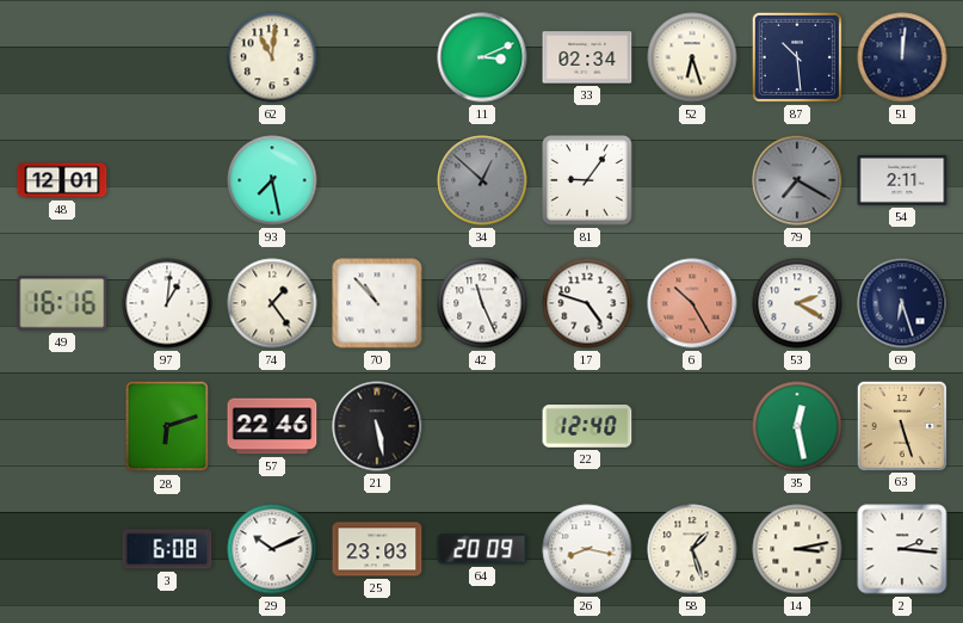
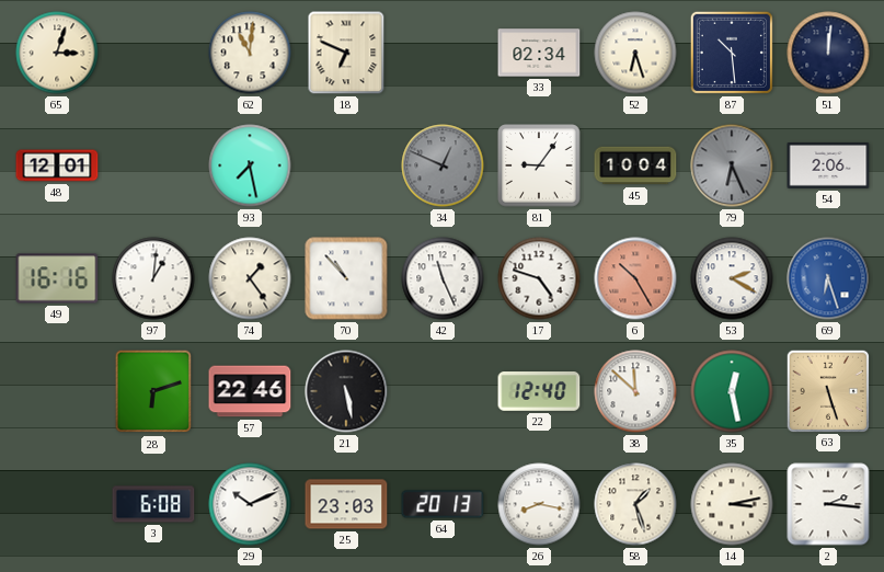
65: none -> 3:03
18: none -> 6:49
11: 3:11 -> none
34: 12:52 -> 12:49
45: none -> 10:04
79: 7:20 -> 6:26
54: 2:11 -> 2:06
69 dial: navy -> blue
38: none -> 11:52
64: 20:09 -> 20:13
